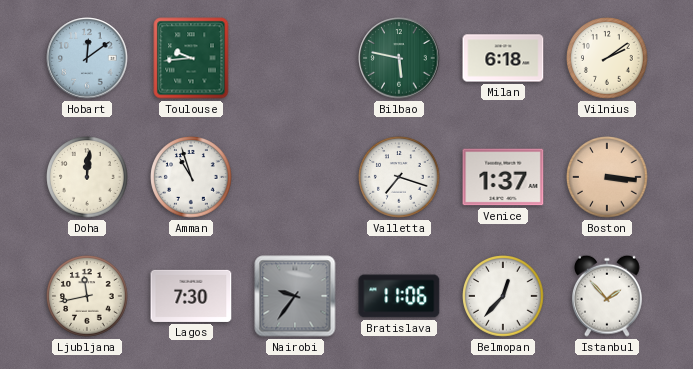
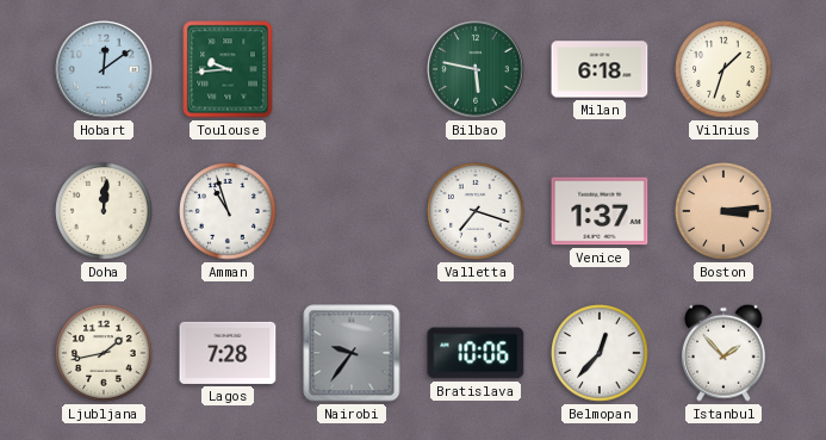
Vilnius: 2:09 -> 1:33
Boston: 3:16 -> 3:14
Ljubljana: 11:43 -> 1:43
Lagos: 7:30 -> 7:28
Bratislava: 11:06 -> 10:06
